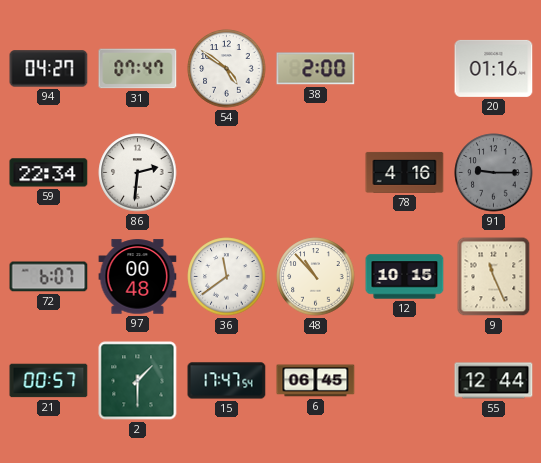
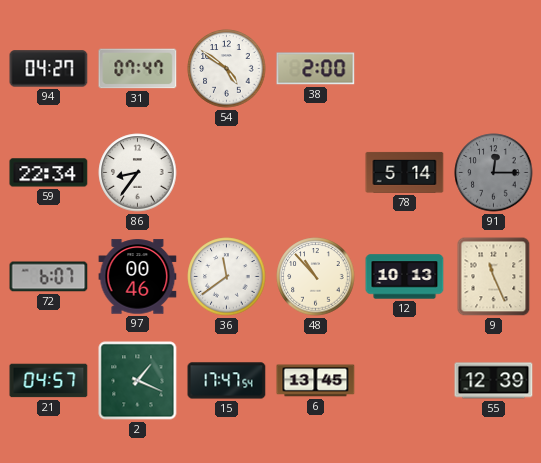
20: 01:16 -> none
86: 2:31 -> 8:36
78: 4:16 -> 5:14
91: 9:15 -> 12:15
97: 00:48 -> 00:46
12: 10:15 -> 10:13
21: 00:57 -> 04:57
2: 1:30 -> 1:19
6: 06:45 -> 13:45
55: 12:44 -> 12:39
